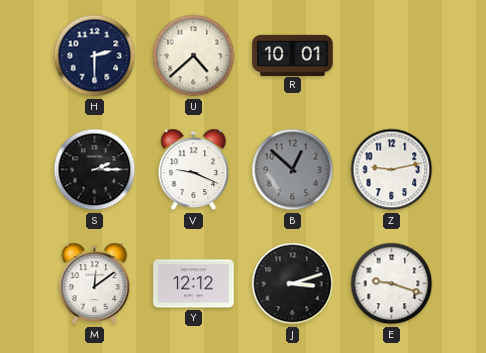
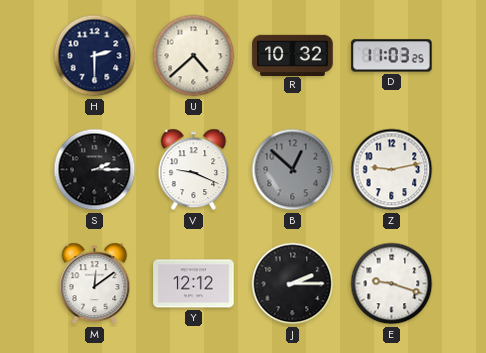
R: 10:01 -> 10:32
D: none -> 11:03
J: 3:12 -> 2:15
